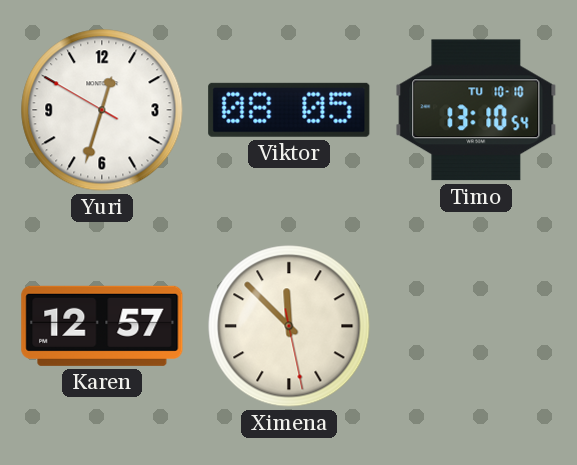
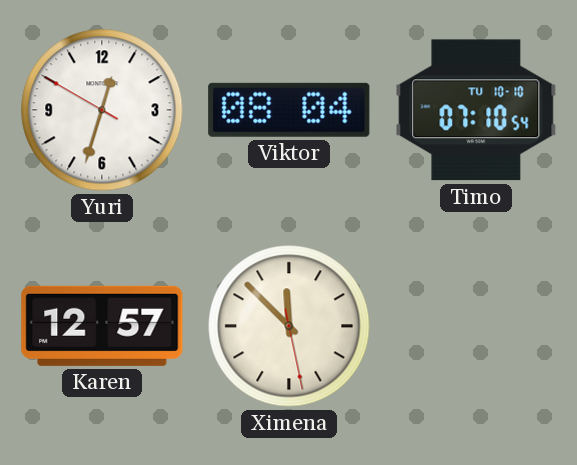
Viktor: 08:05 -> 08:04
Timo: 13:10 -> 07:10
